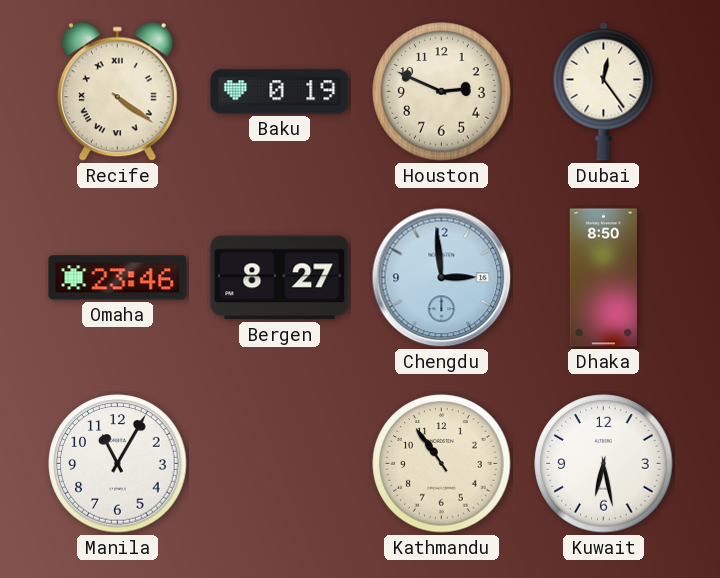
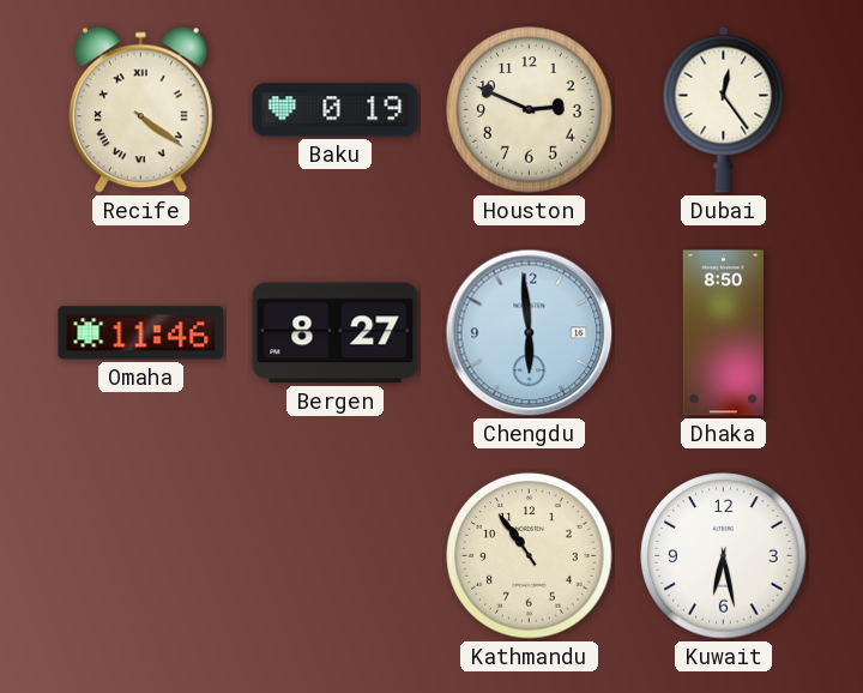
Omaha: 23:46 -> 11:46
Chengdu: 2:59 -> 5:59
Manila: 11:05 -> none
